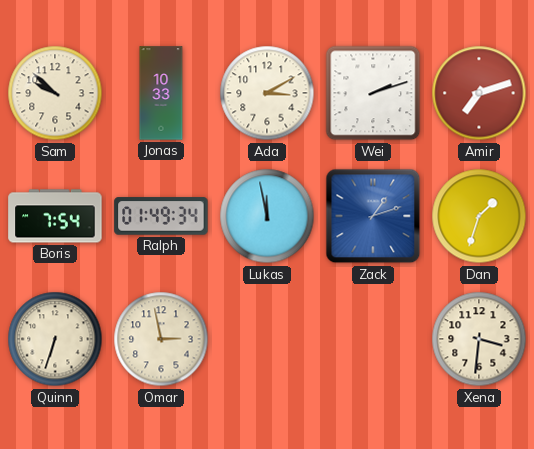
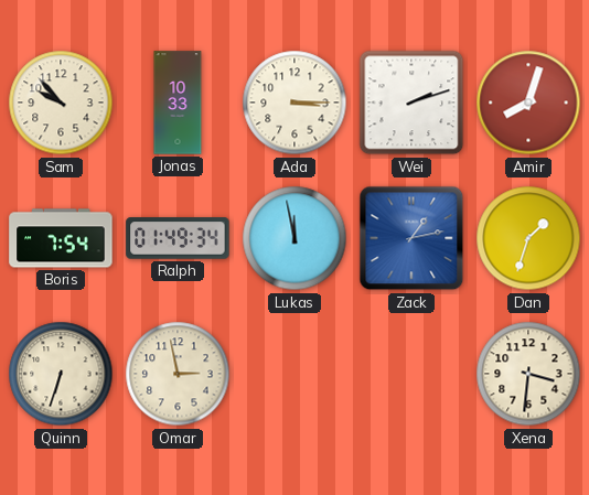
Sam: 9:52 -> 9:53
Ada: 3:10 -> 3:15
Amir: 7:12 -> 8:03
Zack: 1:12 -> 1:13
